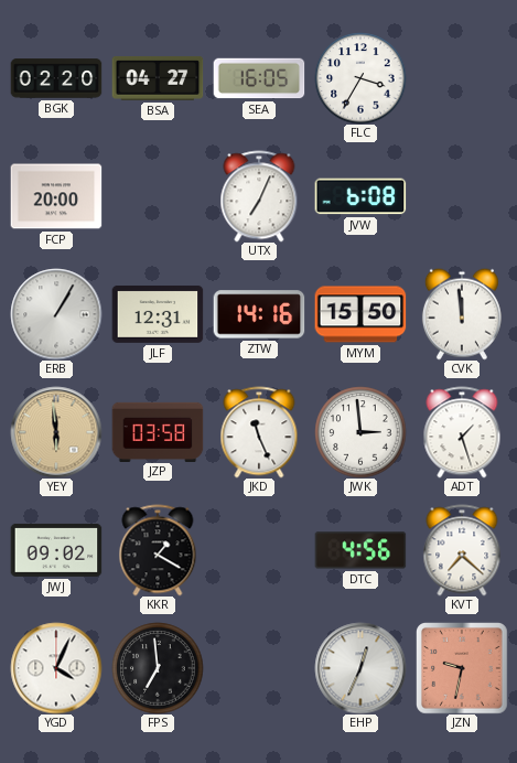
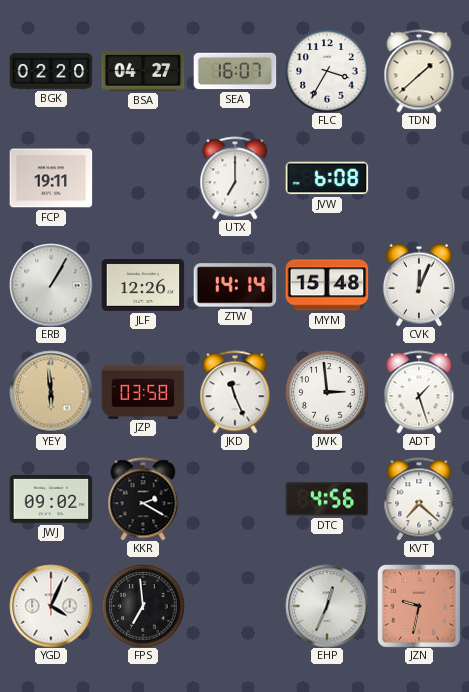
SEA: 16:05 -> 16:07
TDN: none -> 1:38
FCP: 20:00 -> 19:11
UTX: 7:04 -> 7:00
JLF: 12:31 -> 12:26
ZTW: 14:16 -> 14:14
MYM: 15:50 -> 15:48
CVK: 11:59 -> 12:04
KKR: 1:20 -> 2:20
